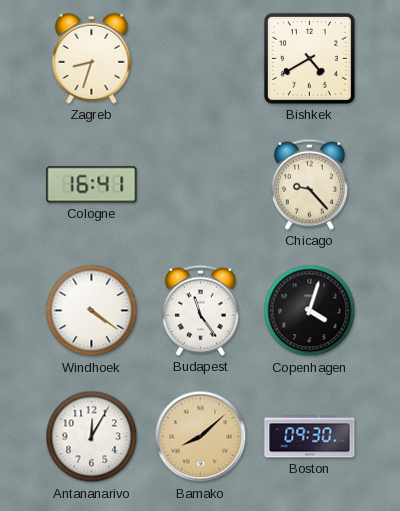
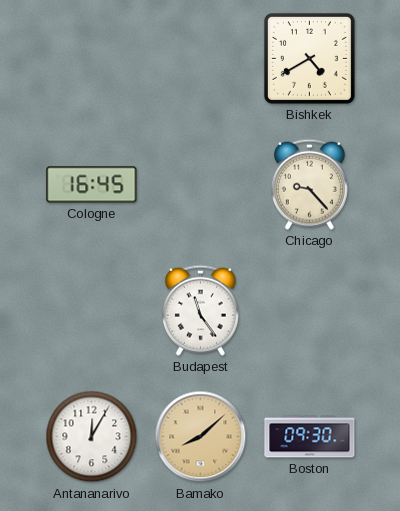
Zagreb: 8:33 -> none
Cologne: 16:41 -> 16:45
Windhoek: 4:21 -> none
Copenhagen: 4:03 -> none
